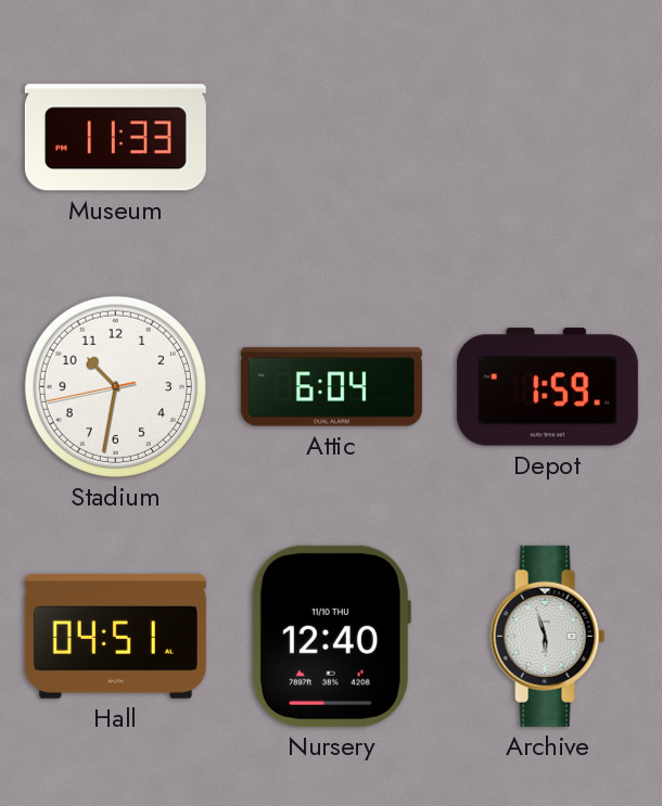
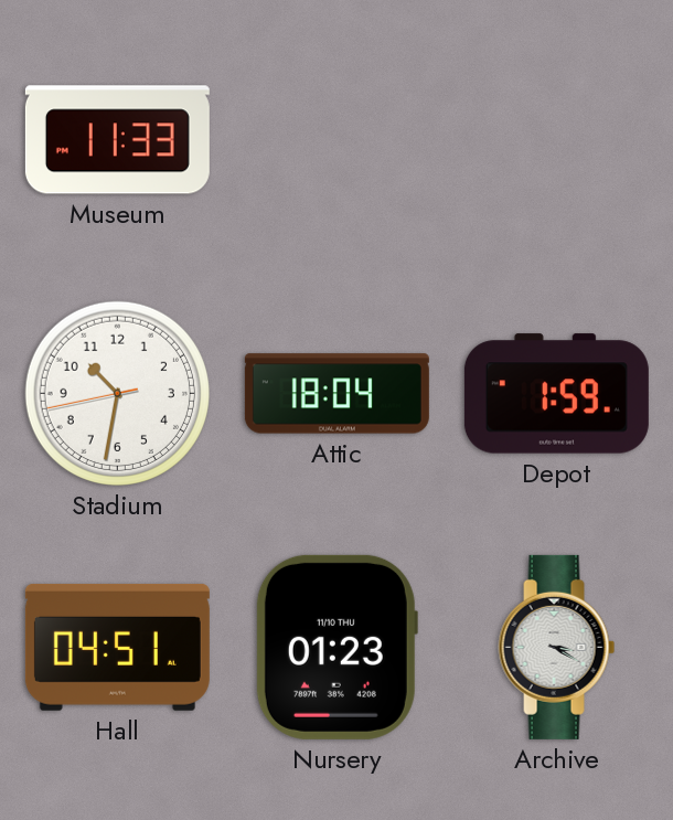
Attic: 6:04 -> 18:04
Nursery: 12:40 -> 01:23
Archive: 5:57 -> 3:20
